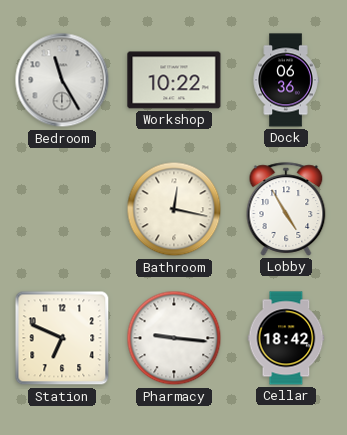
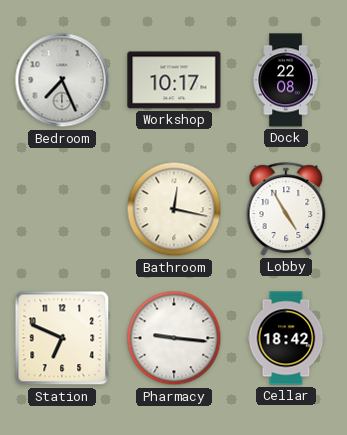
Bedroom: 11:25 -> 7:26
Workshop: 10:22 -> 10:17
Dock: 06:36 -> 22:08
